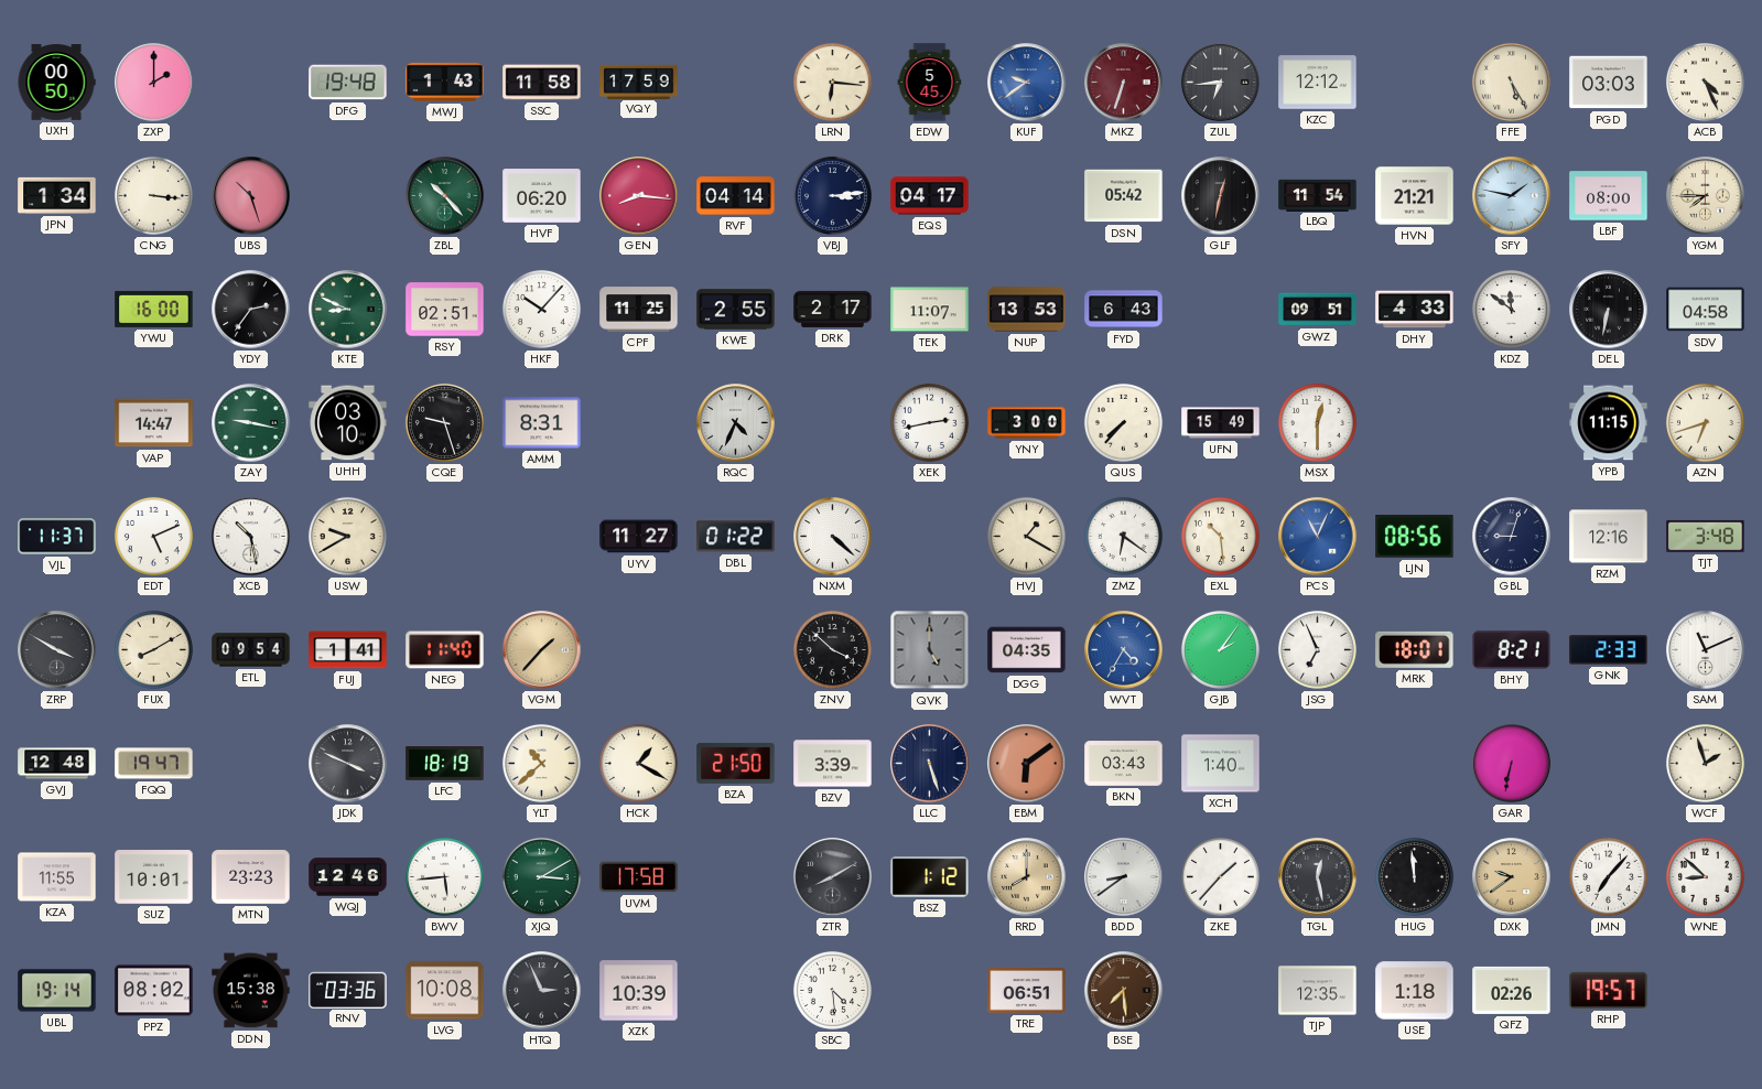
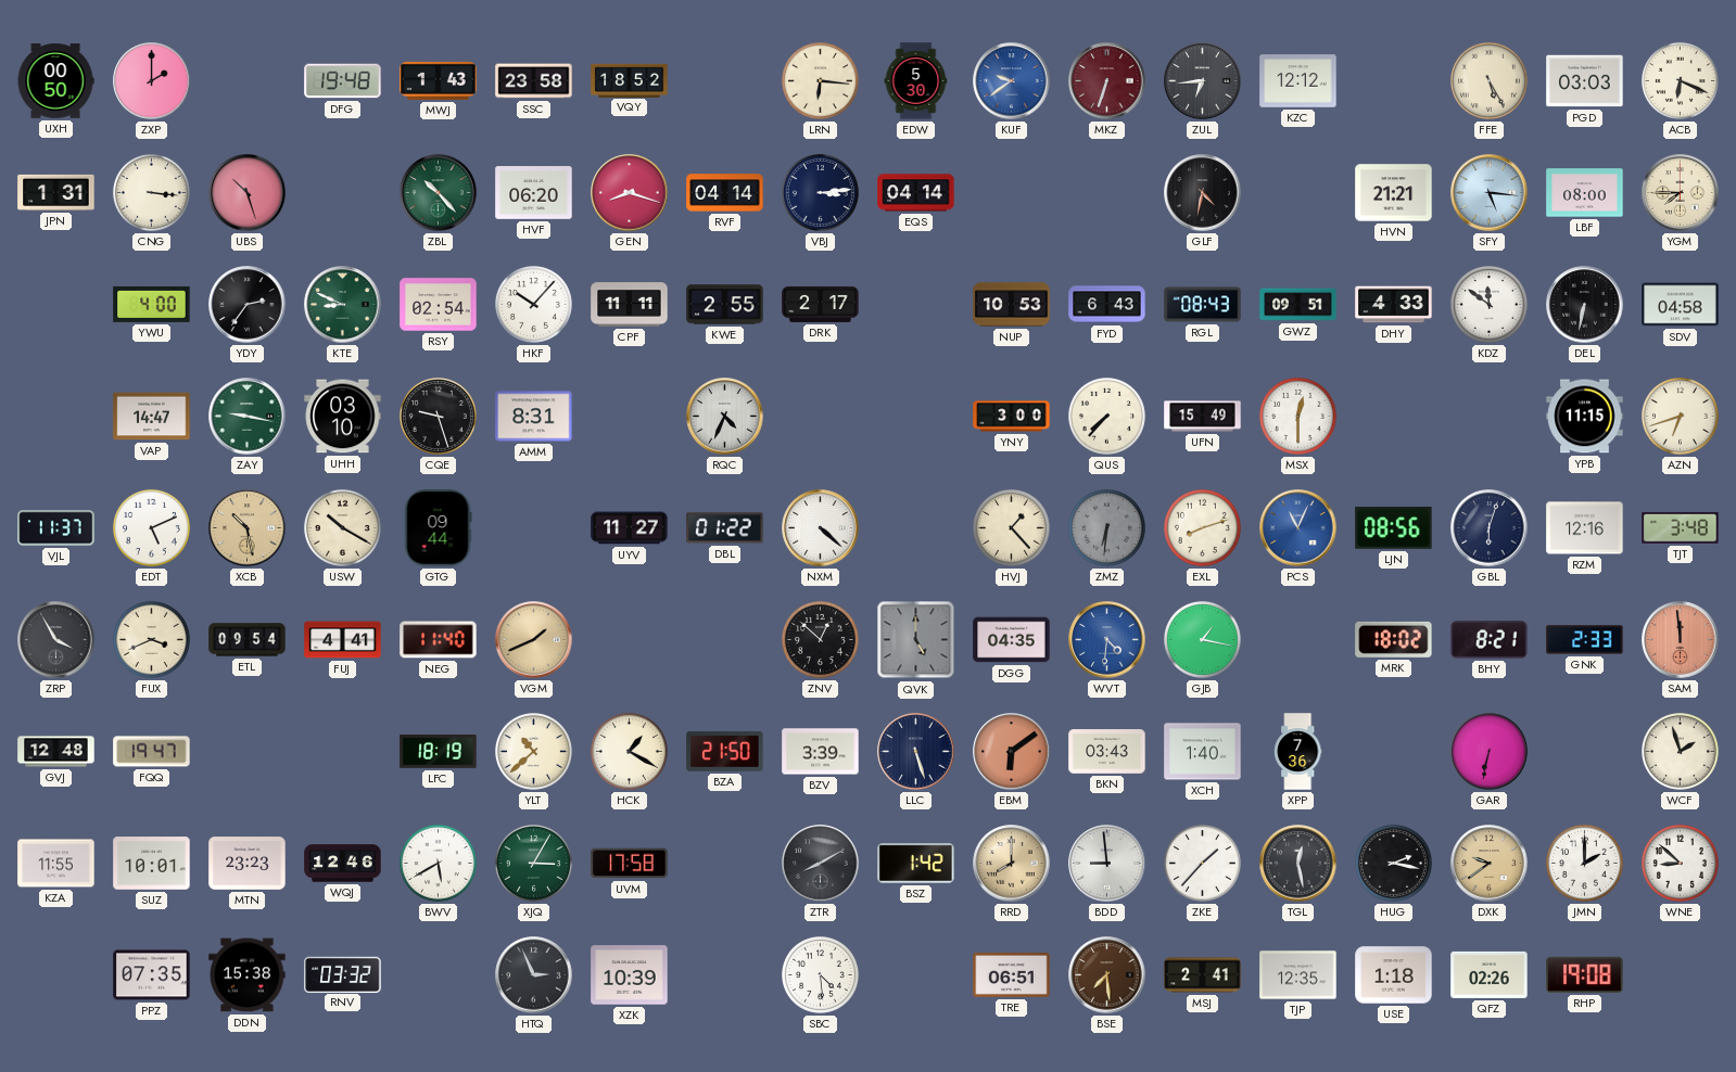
SSC: 11:58 -> 23:58
VQY: 17:59 -> 18:52
EDW: 5:45 -> 5:30
ACB: 4:26 -> 6:19
JPN: 1:34 -> 1:31
GEN: 8:16 -> 8:18
EQS: 04:17 -> 04:14
DSN: 05:42 -> none
GLF: 12:32 -> 4:32
LBQ: 11:54 -> none
SFY: 1:47 -> 5:16
YWU: 16:00 -> 4:00
RSY: 02:51 -> 02:54
CPF: 11:25 -> 11:11
TEK: 11:07 -> none
NUP: 13:53 -> 10:53
RGL: none -> 08:43
XEK: 2:43 -> none
XCB dial: white -> champagne
USW: 9:40 -> 10:20
GTG: none -> 09:44
HVJ: 1:20 -> 1:23
ZMZ: 6:21 -> 6:31
ZMZ dial: white -> grey
EXL: 10:29 -> 8:12
GBL: 9:03 -> 6:03
ZRP: 3:50 -> 3:55
FUX: 8:10 -> 3:41
FUJ: 1:41 -> 4:41
VGM: 1:37 -> 1:41
ZNV: 3:52 -> 12:52
WVT: 4:35 -> 4:31
GJB: 2:06 -> 1:17
JSG: 6:56 -> none
MRK: 18:01 -> 18:02
SAM: 11:11 -> 11:59
SAM dial: white -> salmon
JDK: 3:49 -> none
XPP: none -> 7:36
BWV: 5:44 -> 5:40
XJQ: 3:10 -> 3:05
BSZ: 1:12 -> 1:42
BDD: 8:39 -> 8:59
HUG: 11:59 -> 2:17
JMN: 7:07 -> 2:00
UBL: 19:14 -> none
PPZ: 08:02 -> 07:35
RNV: 03:36 -> 03:32
LVG: 10:08 -> none
MSJ: none -> 2:41
RHP: 19:57 -> 19:08
